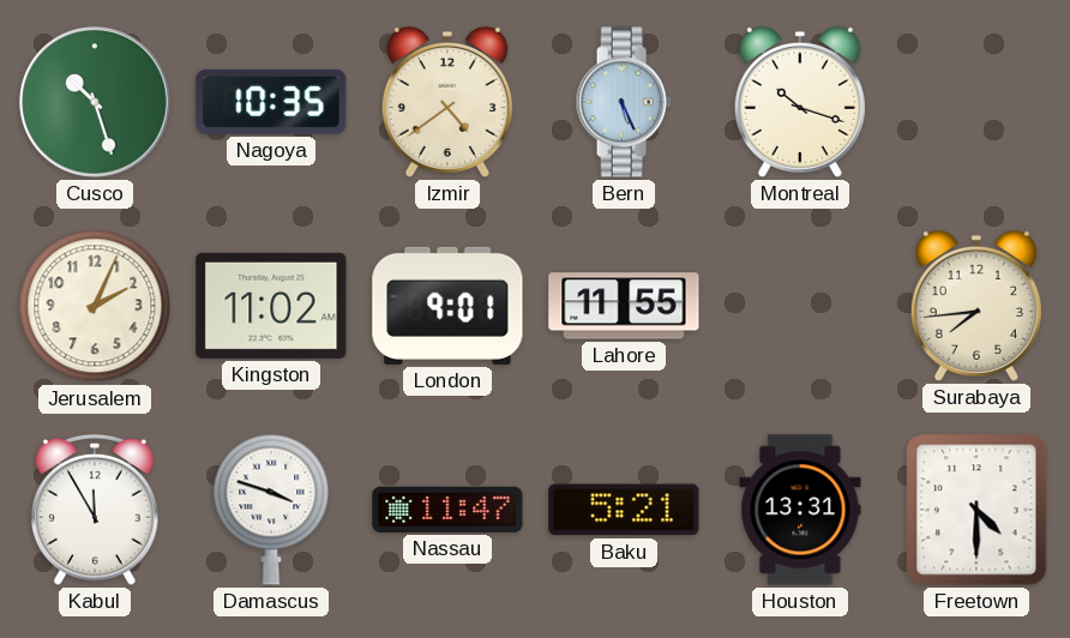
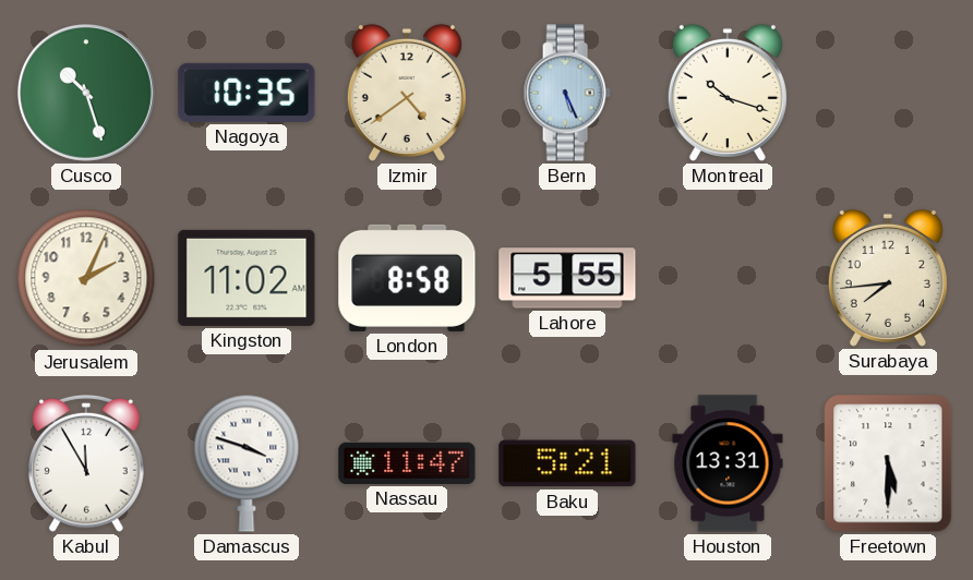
London: 9:01 -> 8:58
Lahore: 11:55 -> 5:55
Freetown: 4:30 -> 5:30
